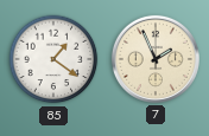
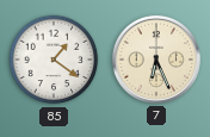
7: 1:56 -> 6:26
